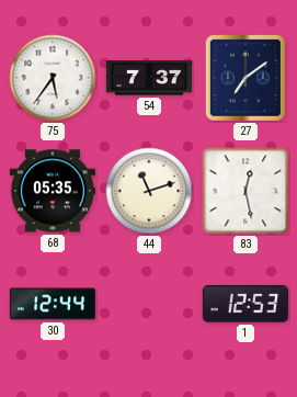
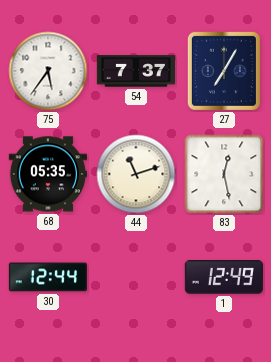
27: 7:09 -> 7:05
1: 12:53 -> 12:49
